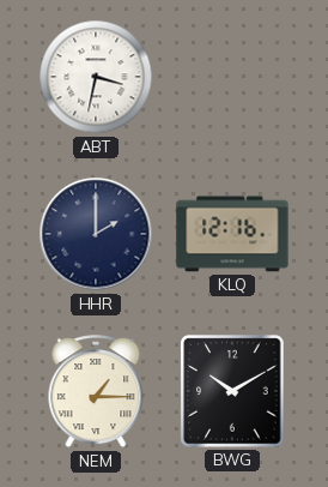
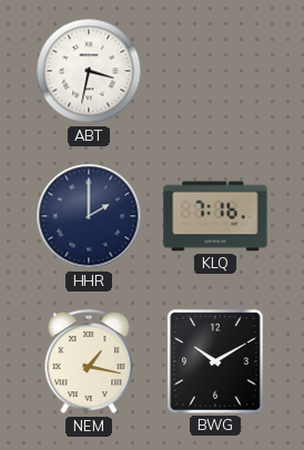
KLQ: 12:16 -> 7:16
NEM: 1:15 -> 1:17
